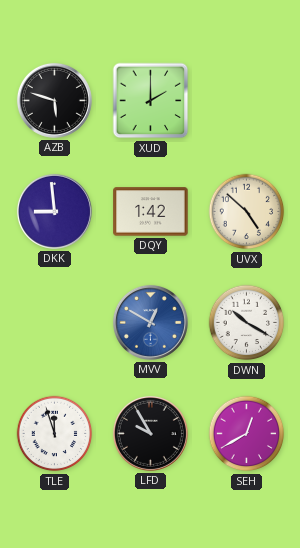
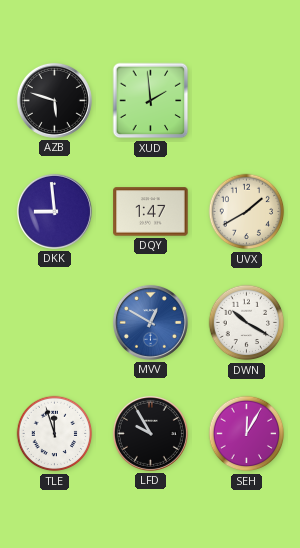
XUD: 2:00 -> 1:59
DQY: 1:42 -> 1:47
UVX: 4:52 -> 1:40
SEH: 12:40 -> 12:05
